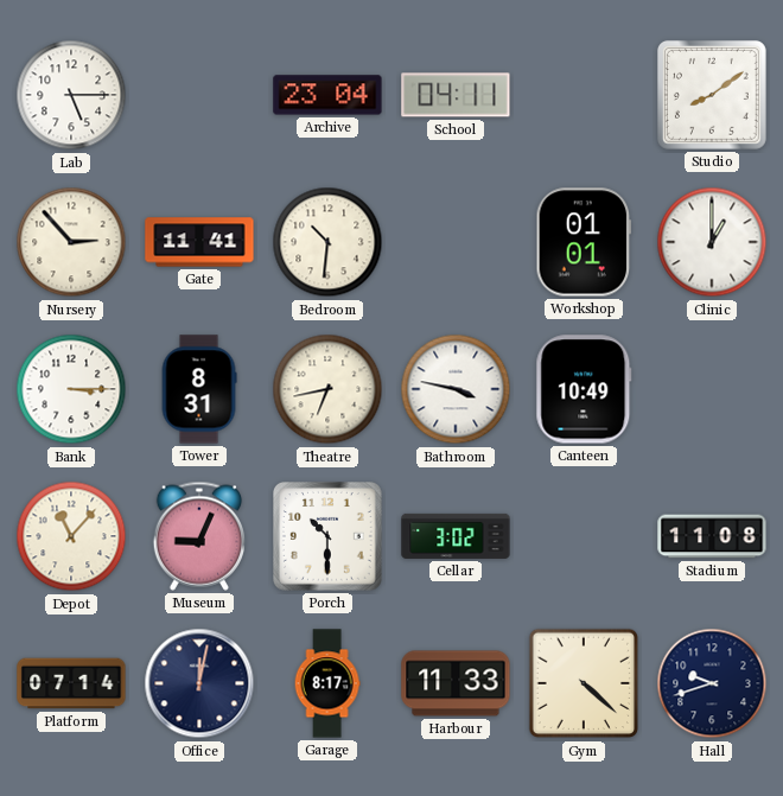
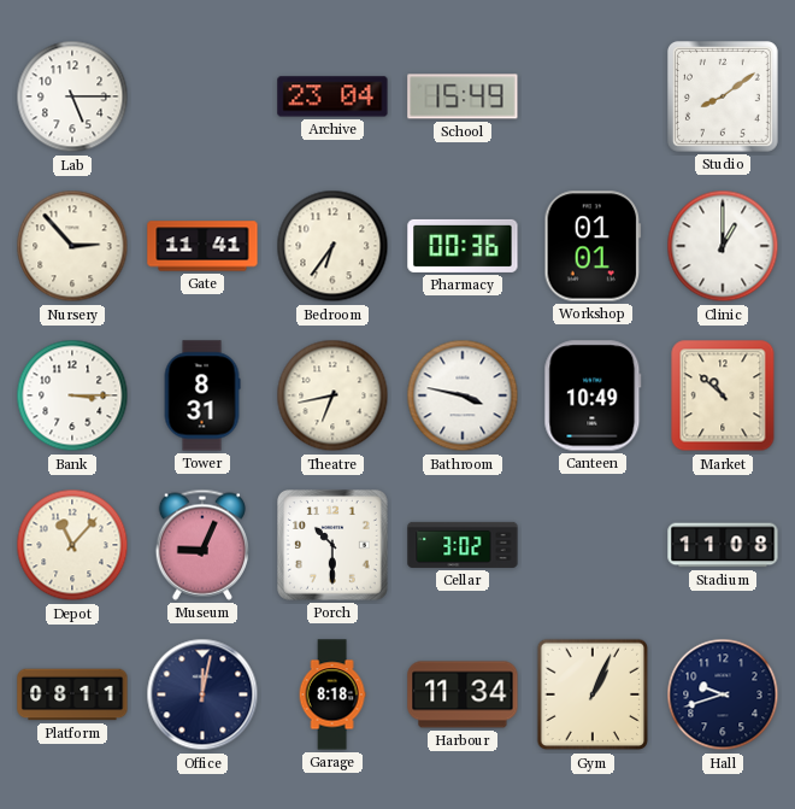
School: 04:11 -> 15:49
Bedroom: 10:31 -> 6:36
Pharmacy: none -> 00:36
Market: none -> 10:52
Platform: 07:14 -> 08:11
Garage: 8:17 -> 8:18
Harbour: 11:33 -> 11:34
Gym: 4:22 -> 1:04
